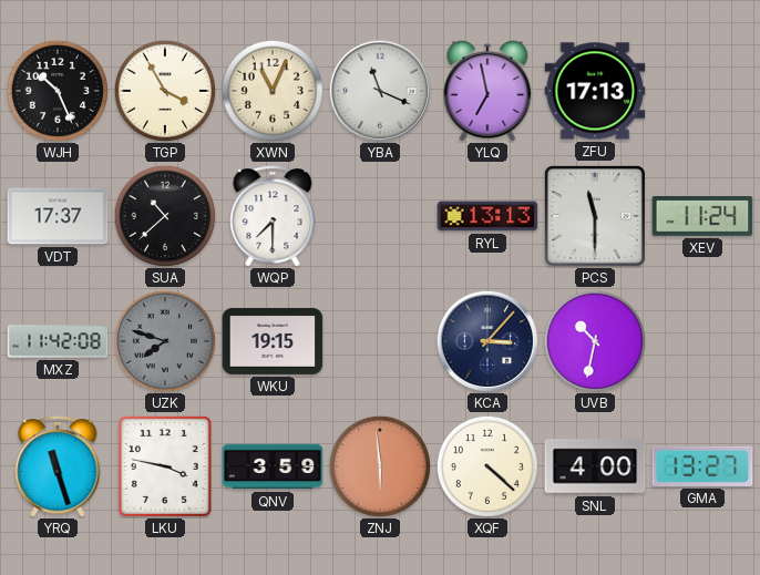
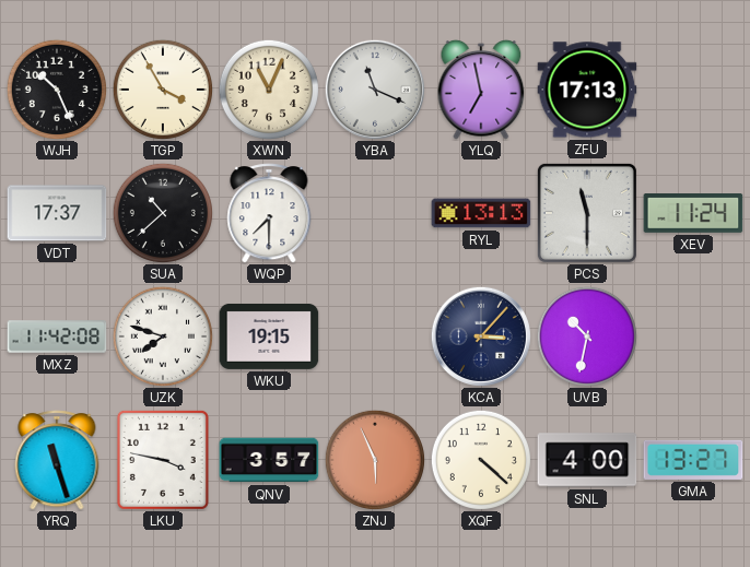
UZK dial: grey -> white
QNV: 3:59 -> 3:57
ZNJ: 5:59 -> 5:56
